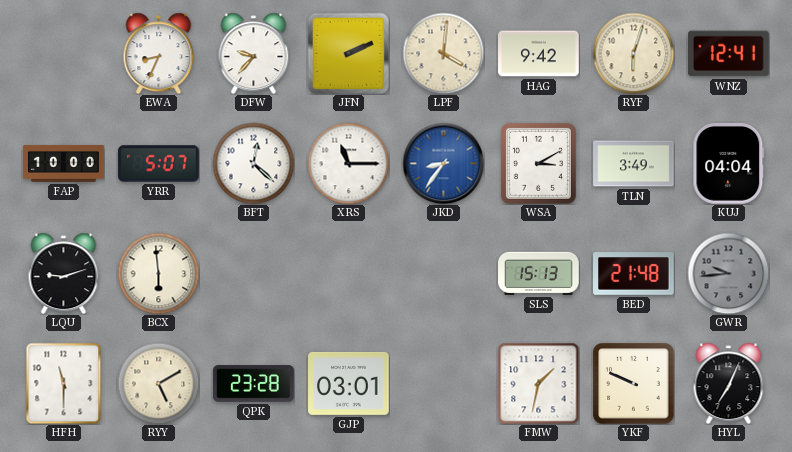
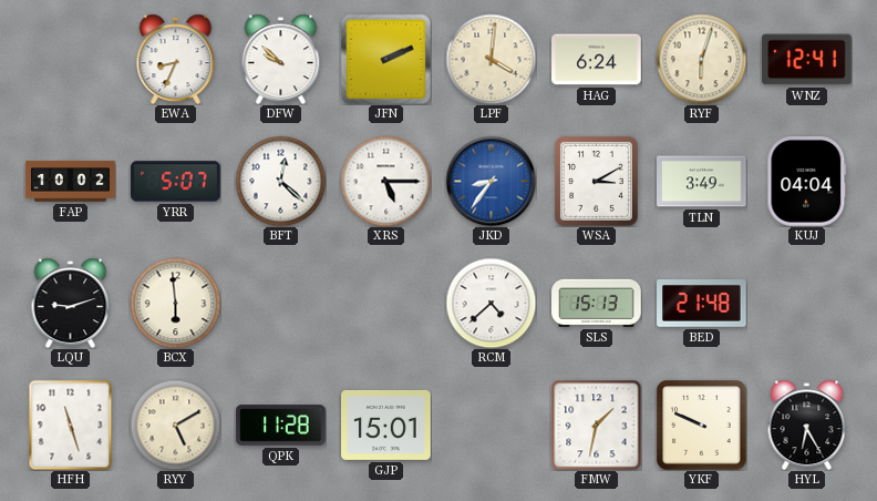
DFW: 9:37 -> 9:52
HAG: 9:42 -> 6:24
FAP: 10:00 -> 10:02
XRS: 11:15 -> 5:15
RCM: none -> 4:38
GWR: 9:44 -> none
HFH: 11:30 -> 11:27
QPK: 23:28 -> 11:28
GJP: 03:01 -> 15:01
HYL: 7:04 -> 6:25
